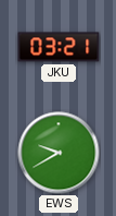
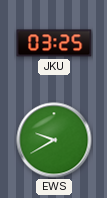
JKU: 03:21 -> 03:25
